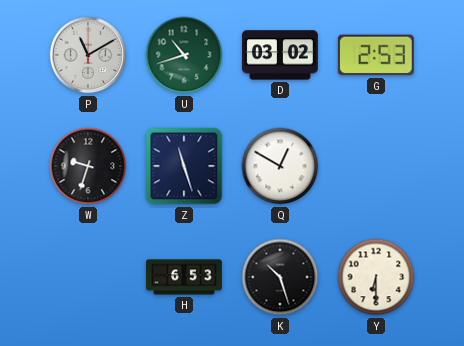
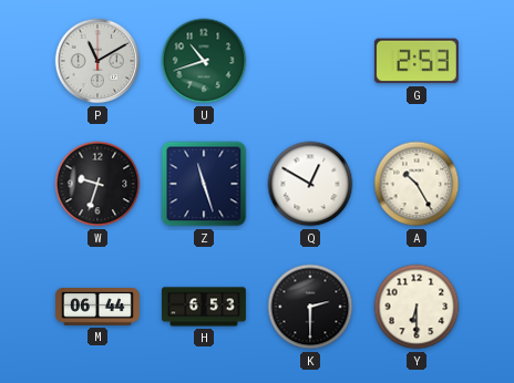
D: 03:02 -> none
A: none -> 10:25
M: none -> 06:44
K: 10:27 -> 2:30
